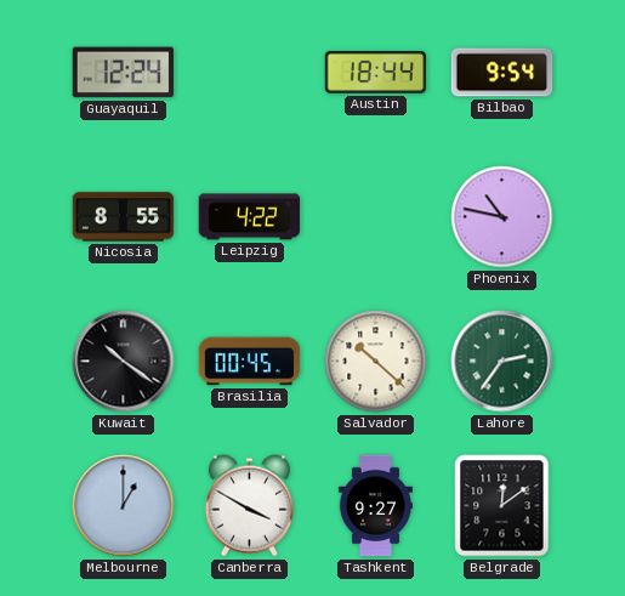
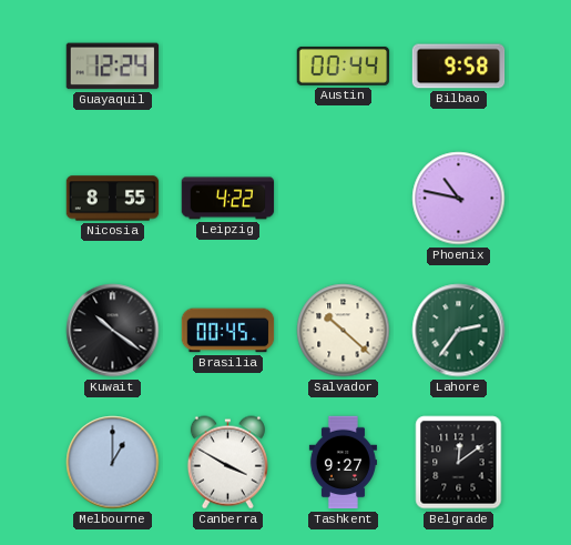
Austin: 18:44 -> 00:44
Bilbao: 9:54 -> 9:58
